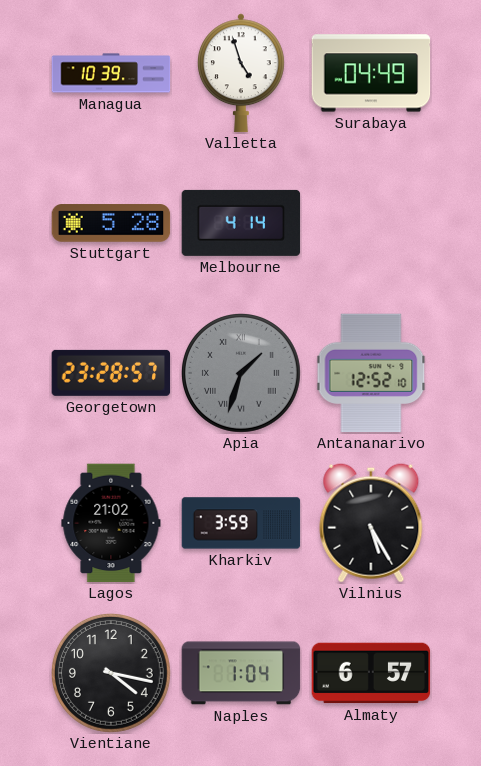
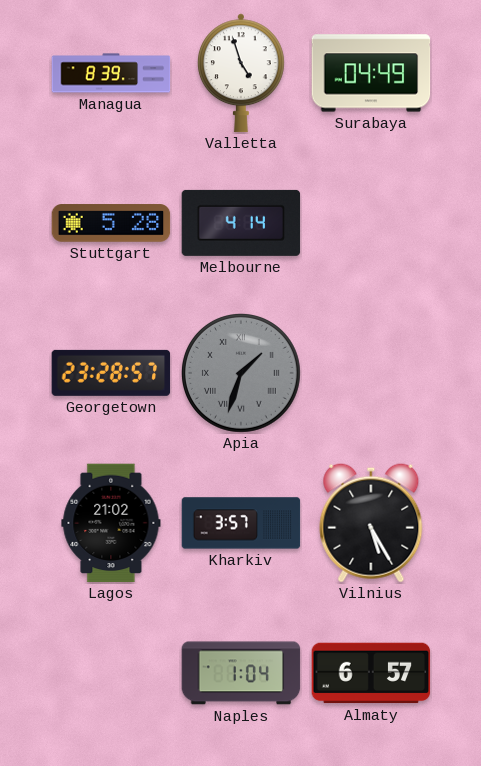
Managua: 10:39 -> 8:39
Antananarivo: 12:52 -> none
Kharkiv: 3:59 -> 3:57
Vientiane: 4:17 -> none
